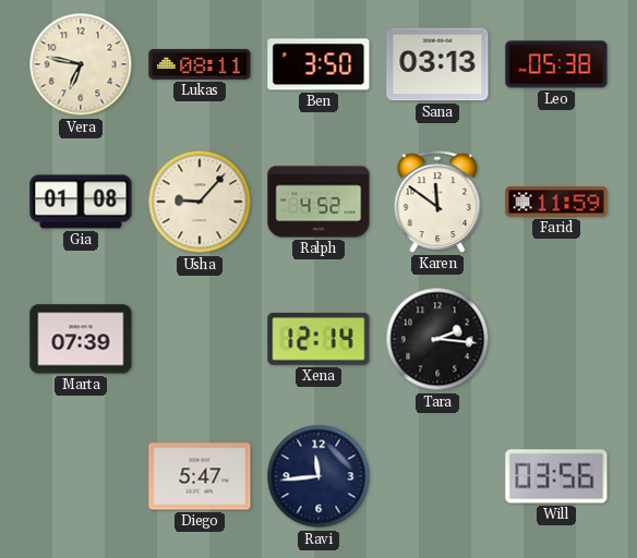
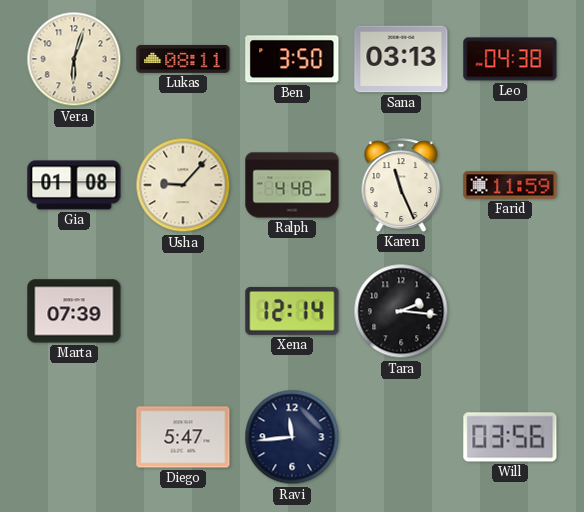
Vera: 6:47 -> 6:03
Leo: 05:38 -> 04:38
Ralph: 4:52 -> 4:48
Karen: 11:51 -> 11:26
